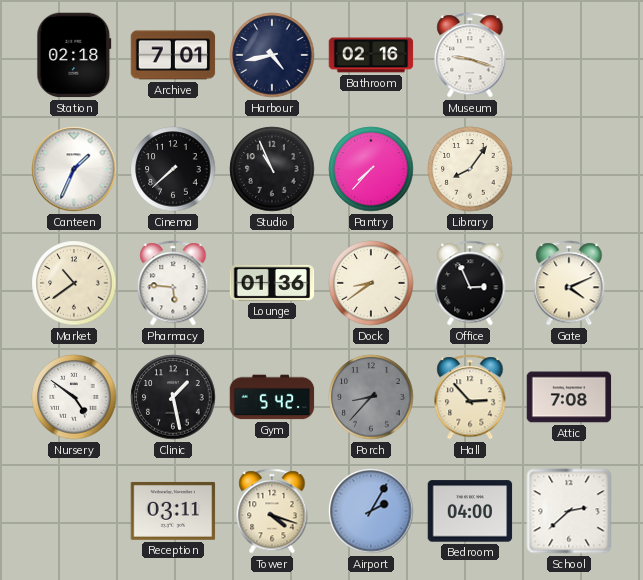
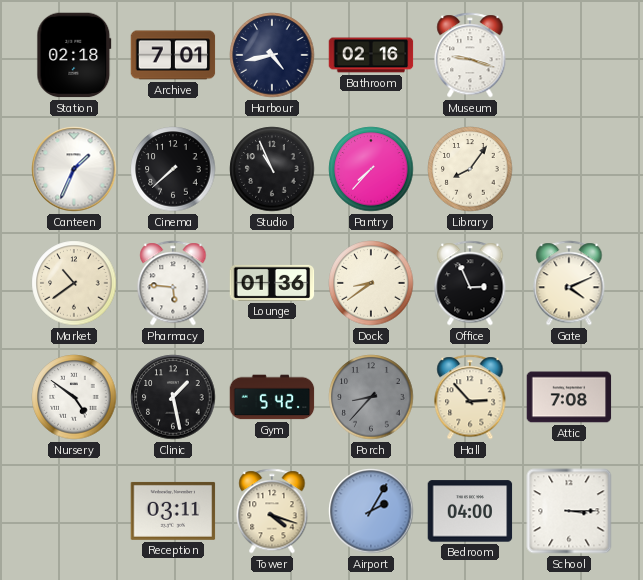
School: 2:38 -> 3:15
